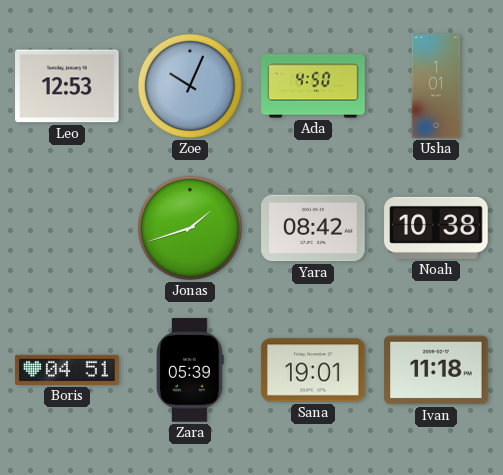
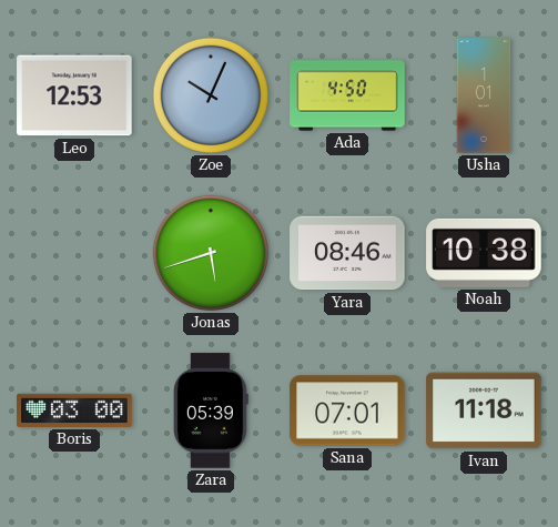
Jonas: 1:42 -> 5:42
Yara: 08:42 -> 08:46
Boris: 04:51 -> 03:00
Sana: 19:01 -> 07:01
